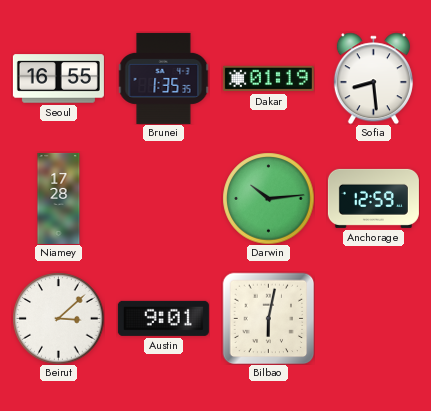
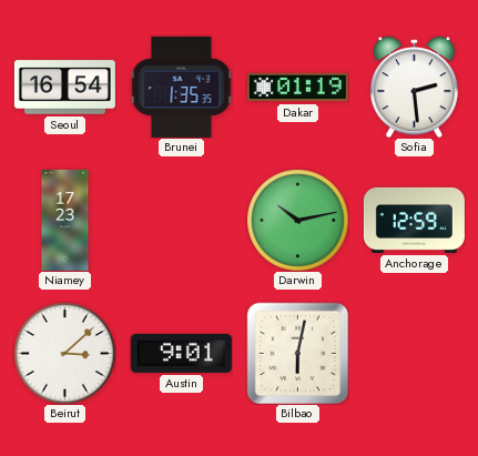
Seoul: 16:55 -> 16:54
Sofia: 8:29 -> 2:29
Niamey: 17:28 -> 17:23
Darwin: 10:14 -> 10:13
